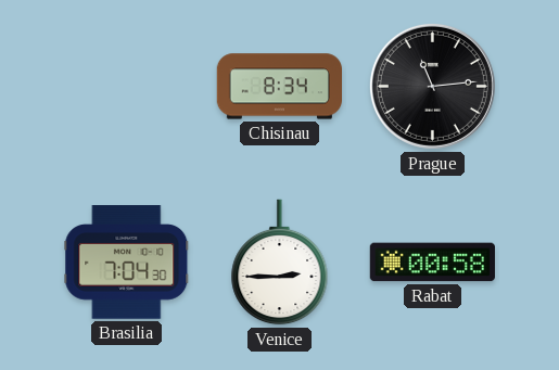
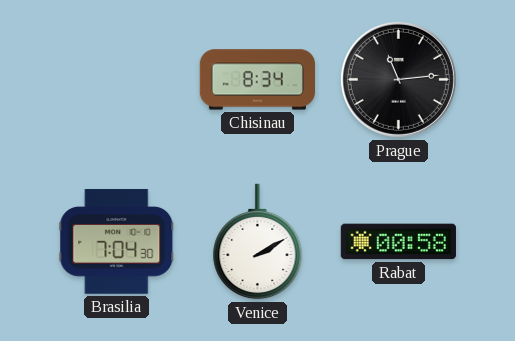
Venice: 2:45 -> 2:10
